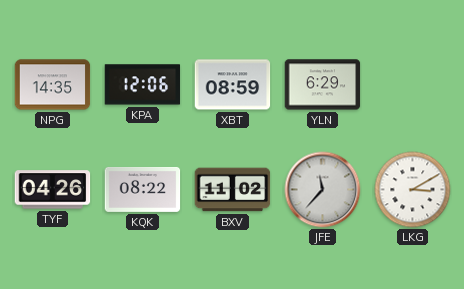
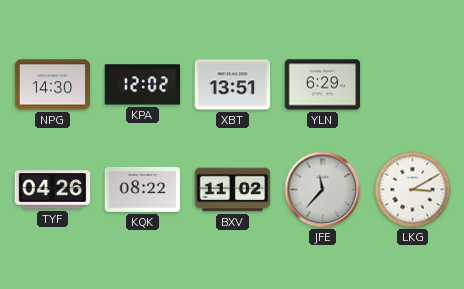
NPG: 14:35 -> 14:30
KPA: 12:06 -> 12:02
XBT: 08:59 -> 13:51
